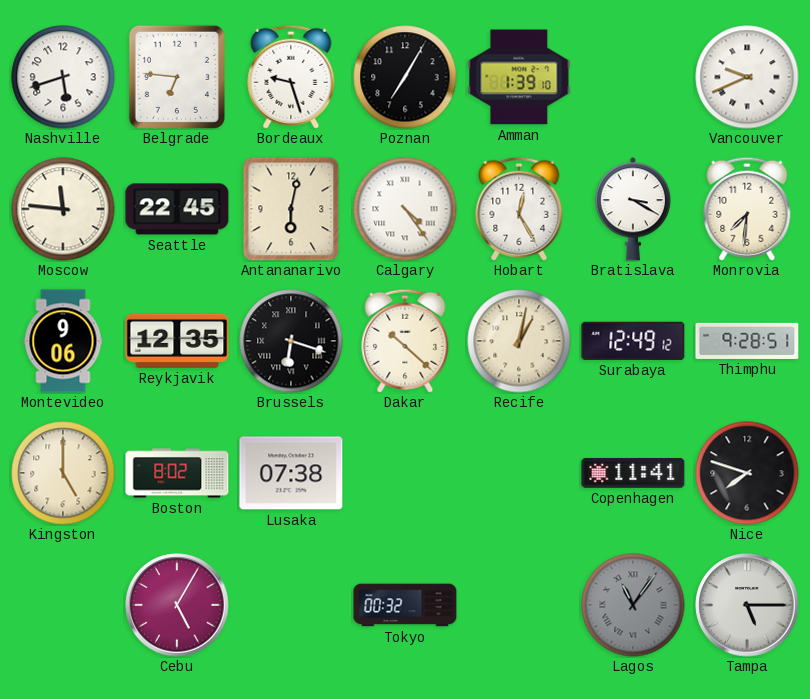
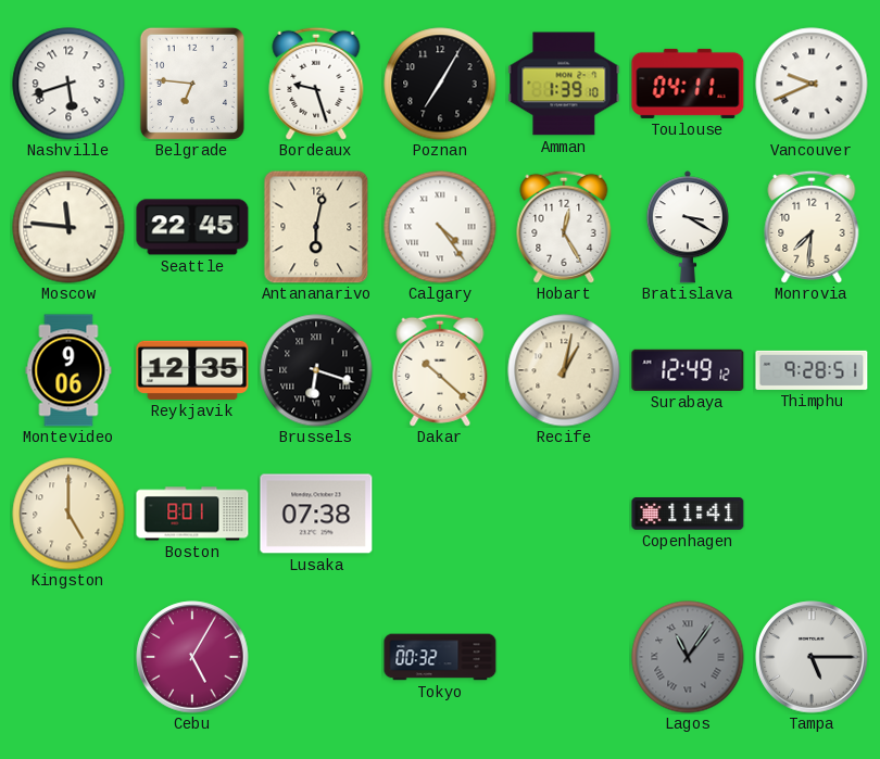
Toulouse: none -> 04:11
Boston: 8:02 -> 8:01
Nice: 7:48 -> none
